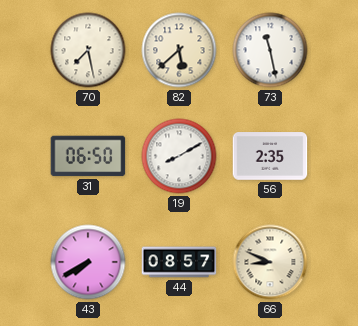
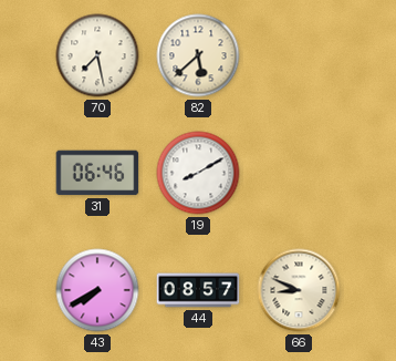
73: 11:28 -> none
31: 06:50 -> 06:46
56: 2:35 -> none
